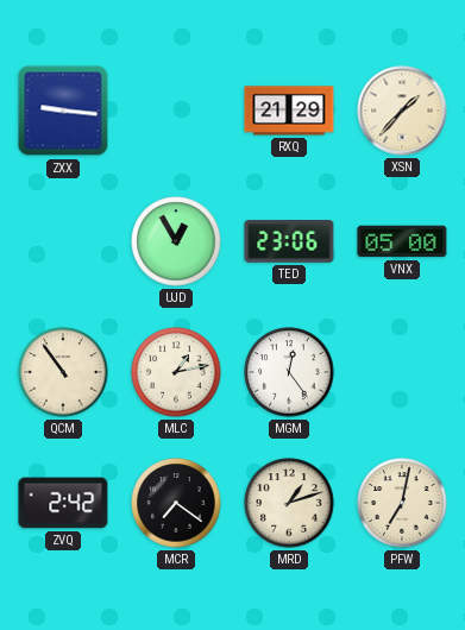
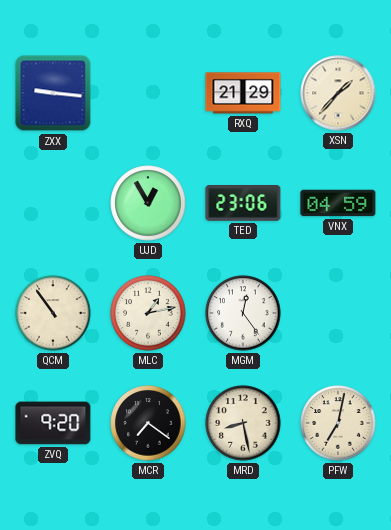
VNX: 05:00 -> 04:59
ZVQ: 2:42 -> 9:20
MRD: 1:12 -> 8:28
